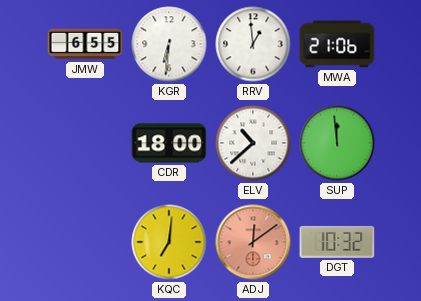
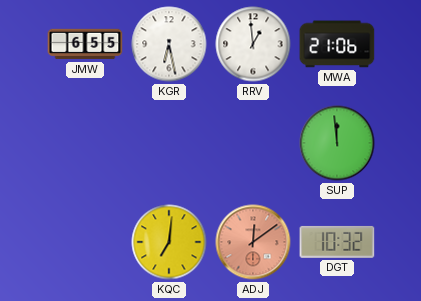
KGR: 6:31 -> 6:28
CDR: 18:00 -> none
ELV: 10:38 -> none
